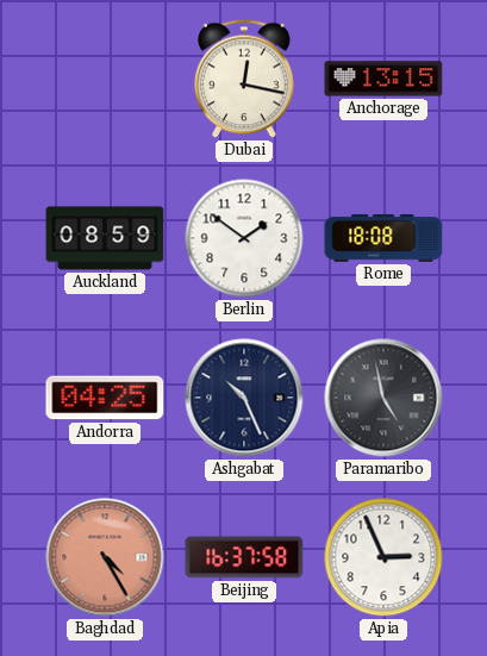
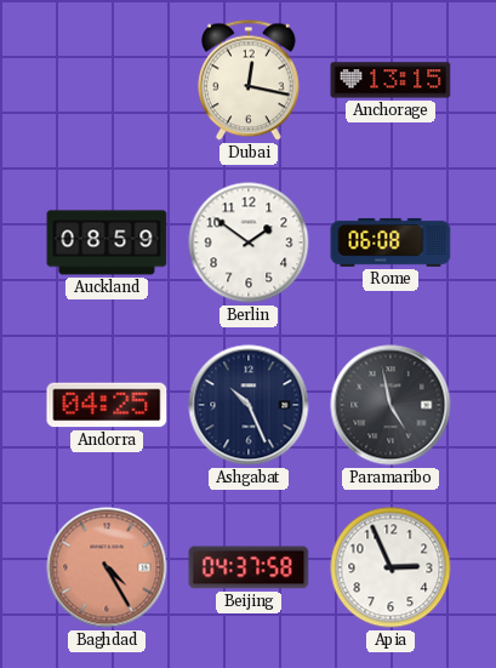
Rome: 18:08 -> 06:08
Beijing: 16:37 -> 04:37
